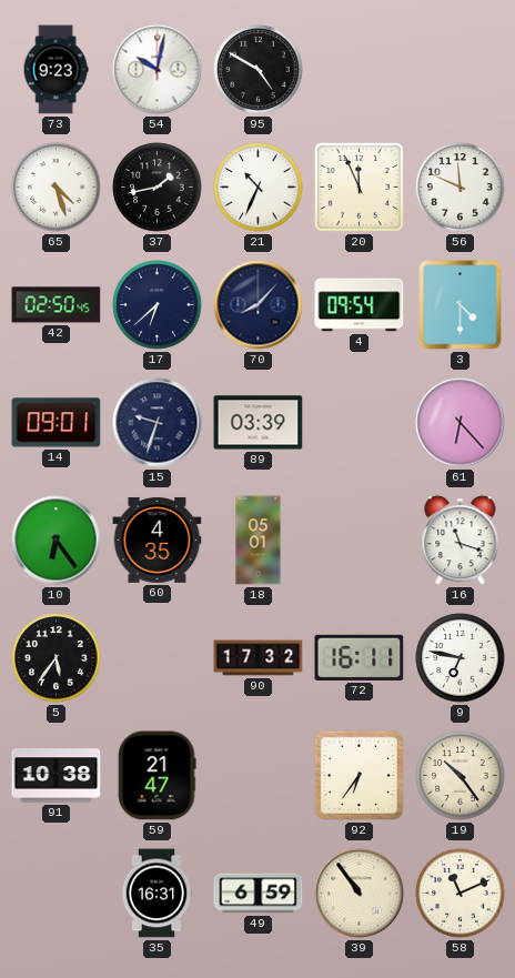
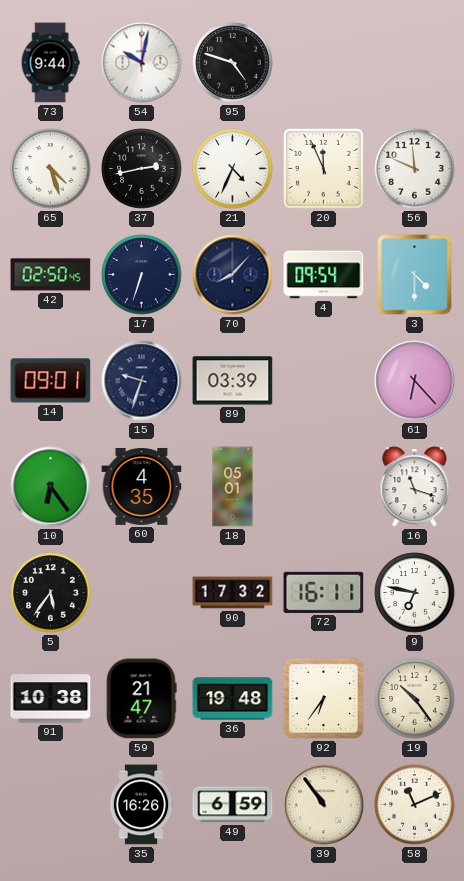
73: 9:23 -> 9:44
95: 4:50 -> 4:48
37: 1:43 -> 2:43
21: 10:34 -> 4:34
17: 6:38 -> 6:33
36: none -> 19:48
35: 16:31 -> 16:26
